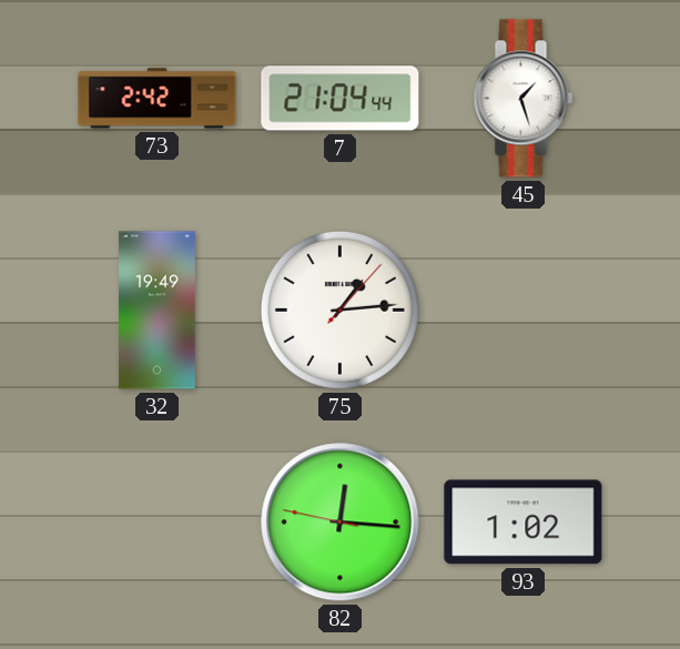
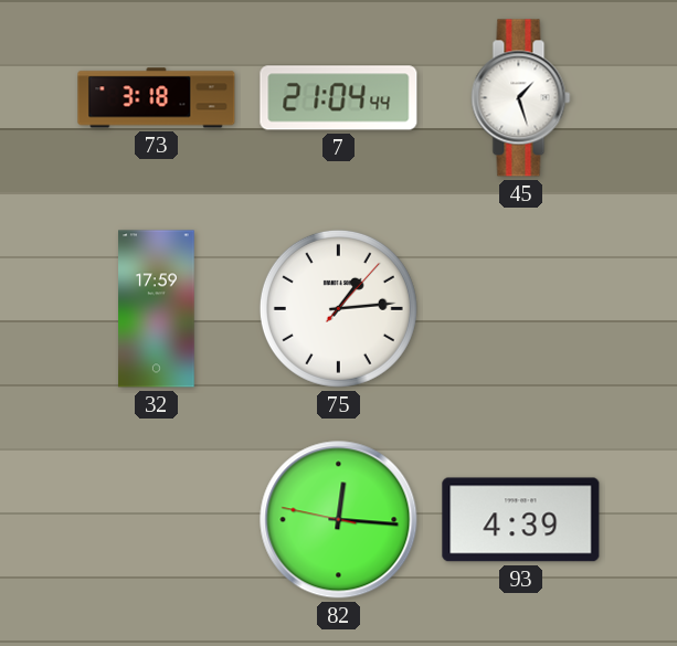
73: 2:42 -> 3:18
32: 19:49 -> 17:59
93: 1:02 -> 4:39
